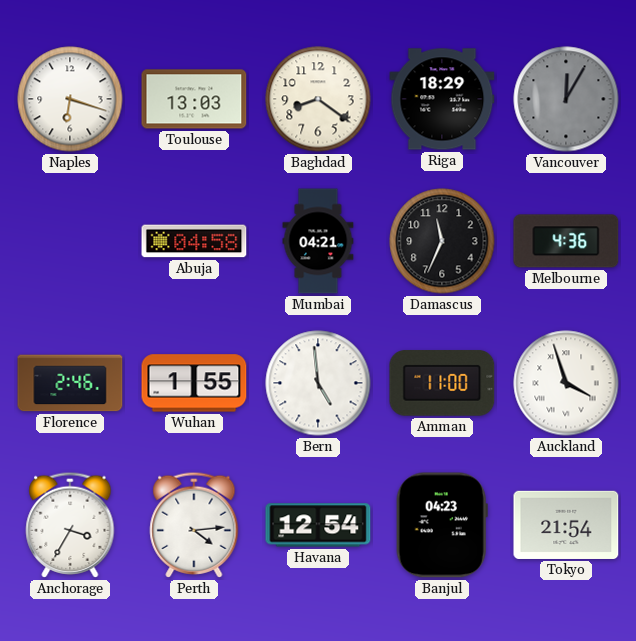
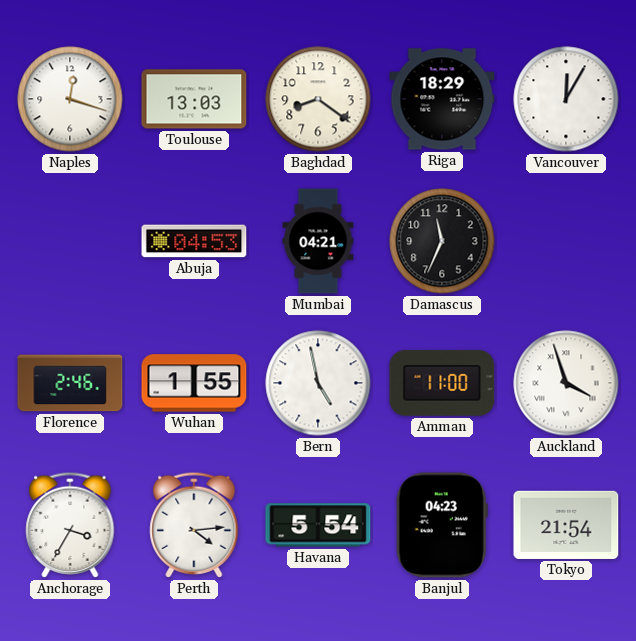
Naples: 6:18 -> 12:18
Vancouver dial: grey -> white
Abuja: 04:58 -> 04:53
Melbourne: 4:36 -> none
Bern: 4:59 -> 4:58
Havana: 12:54 -> 5:54
